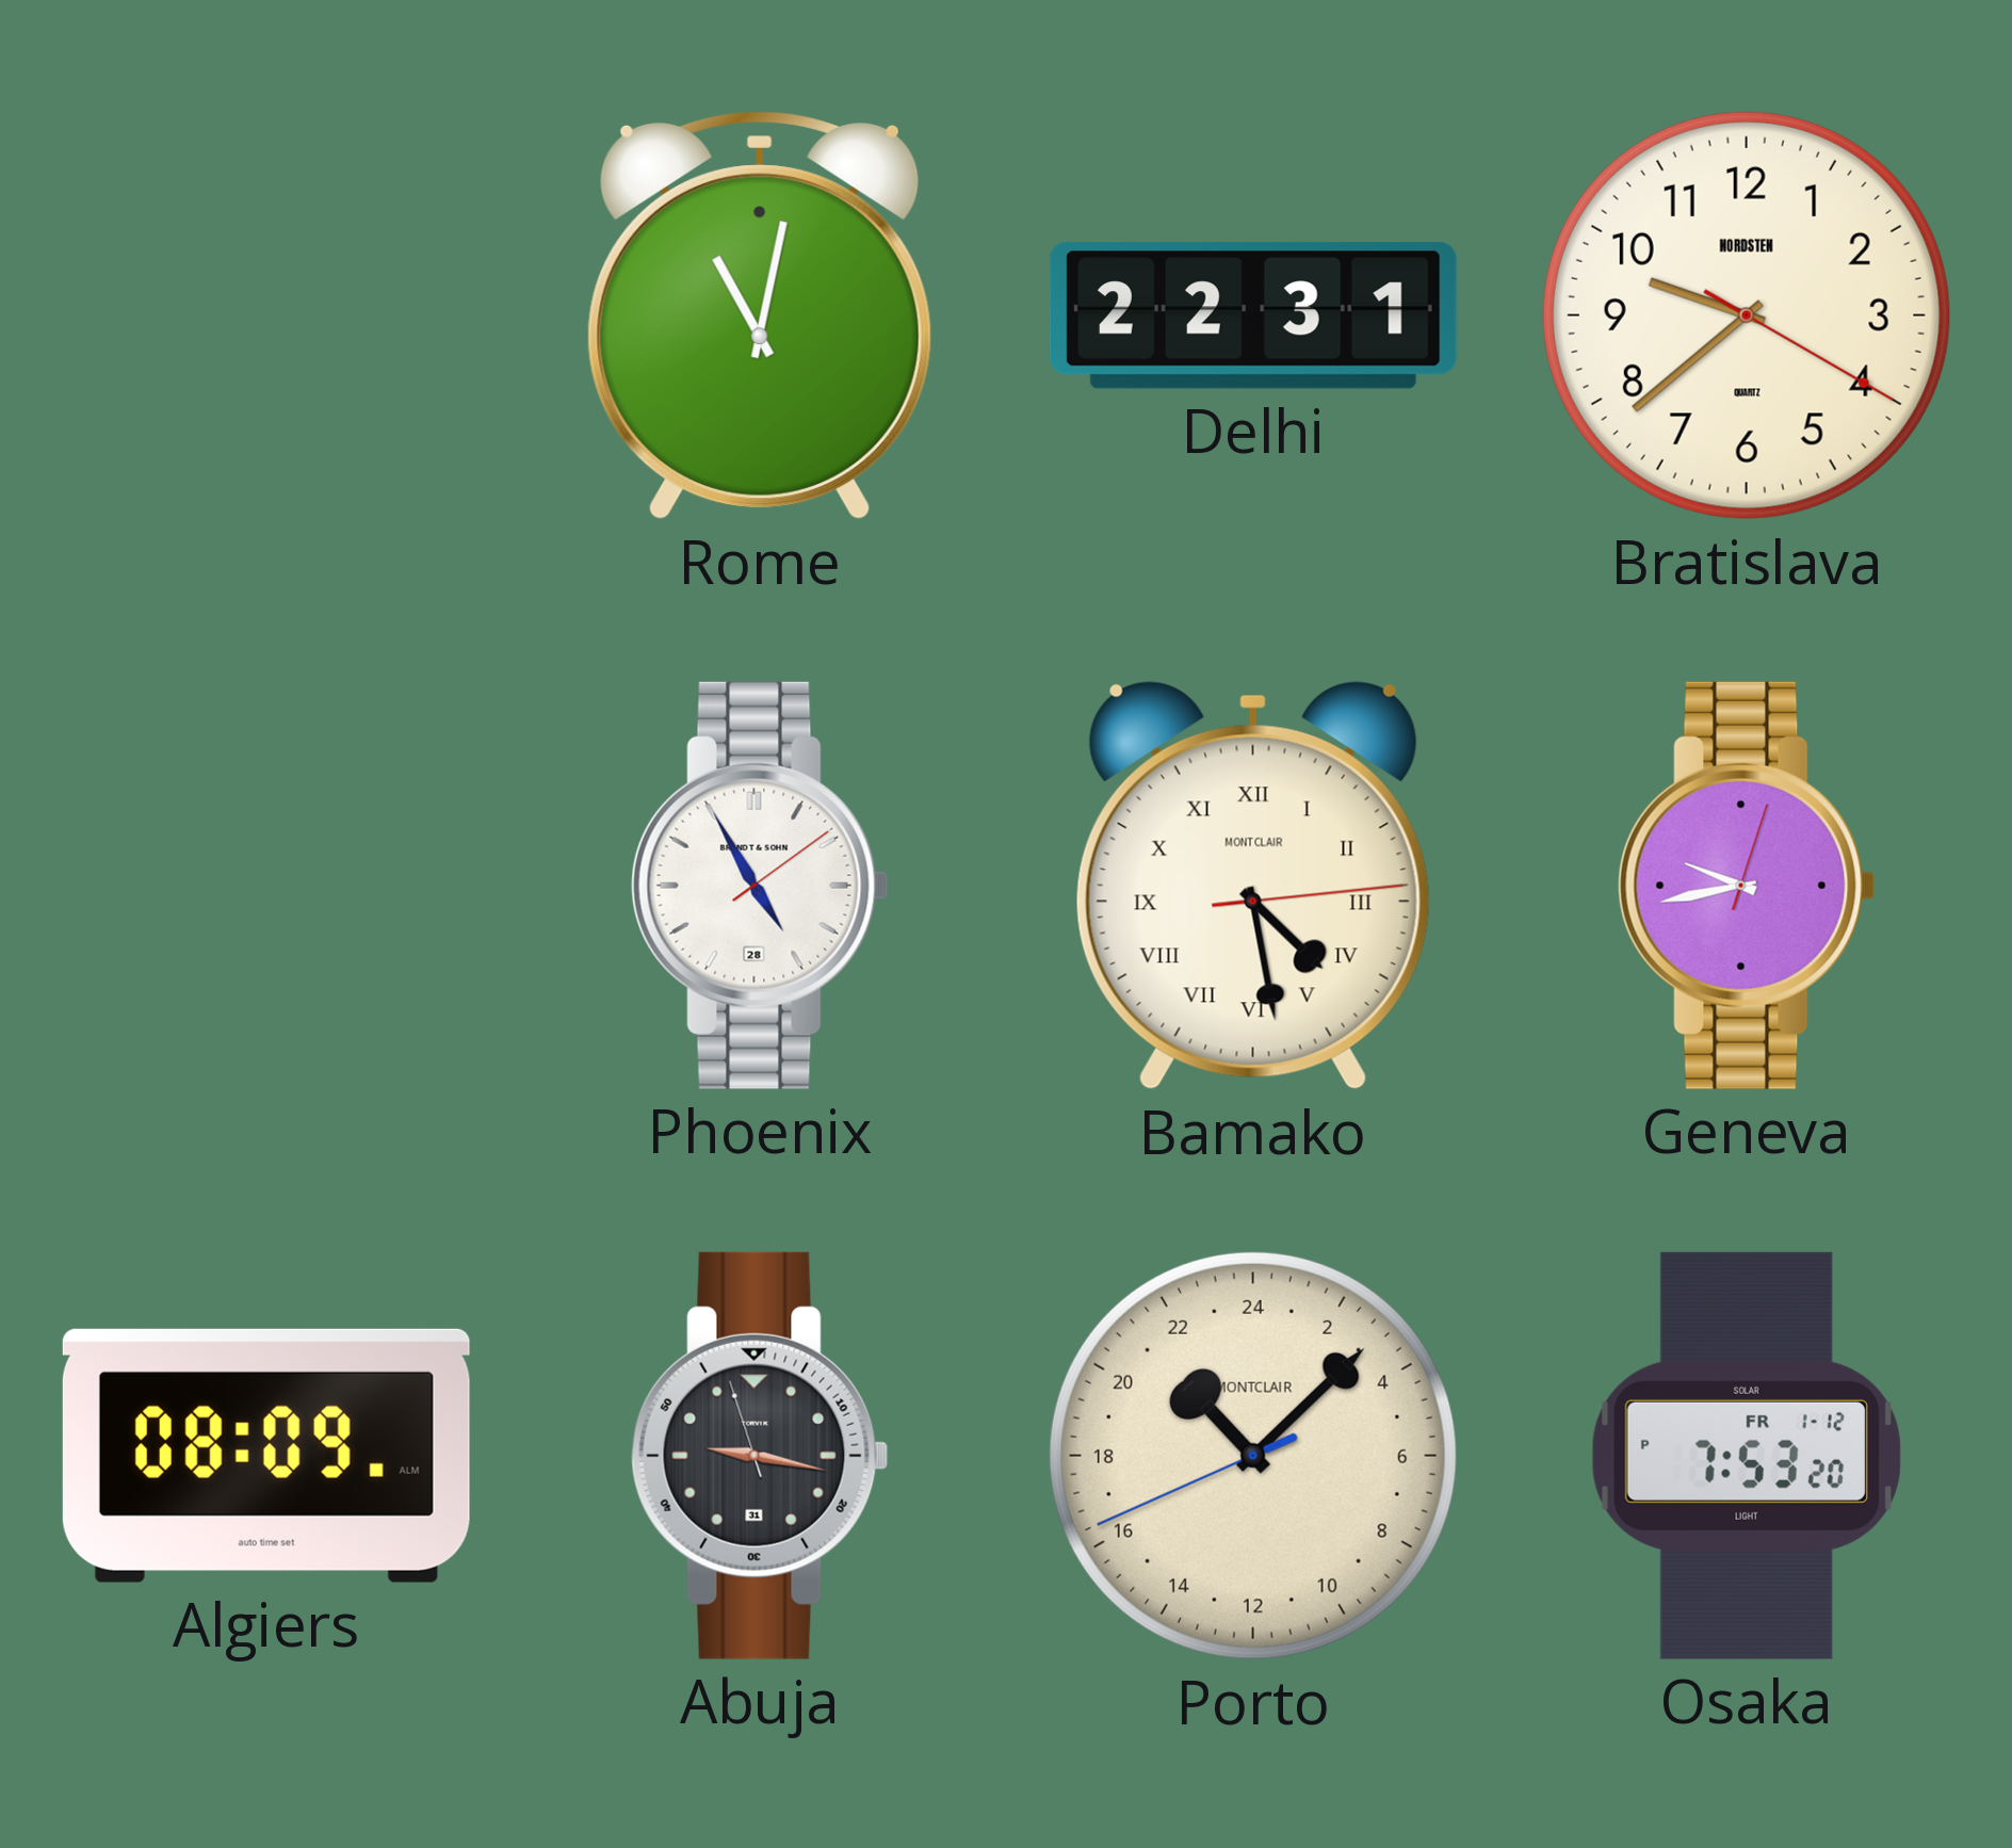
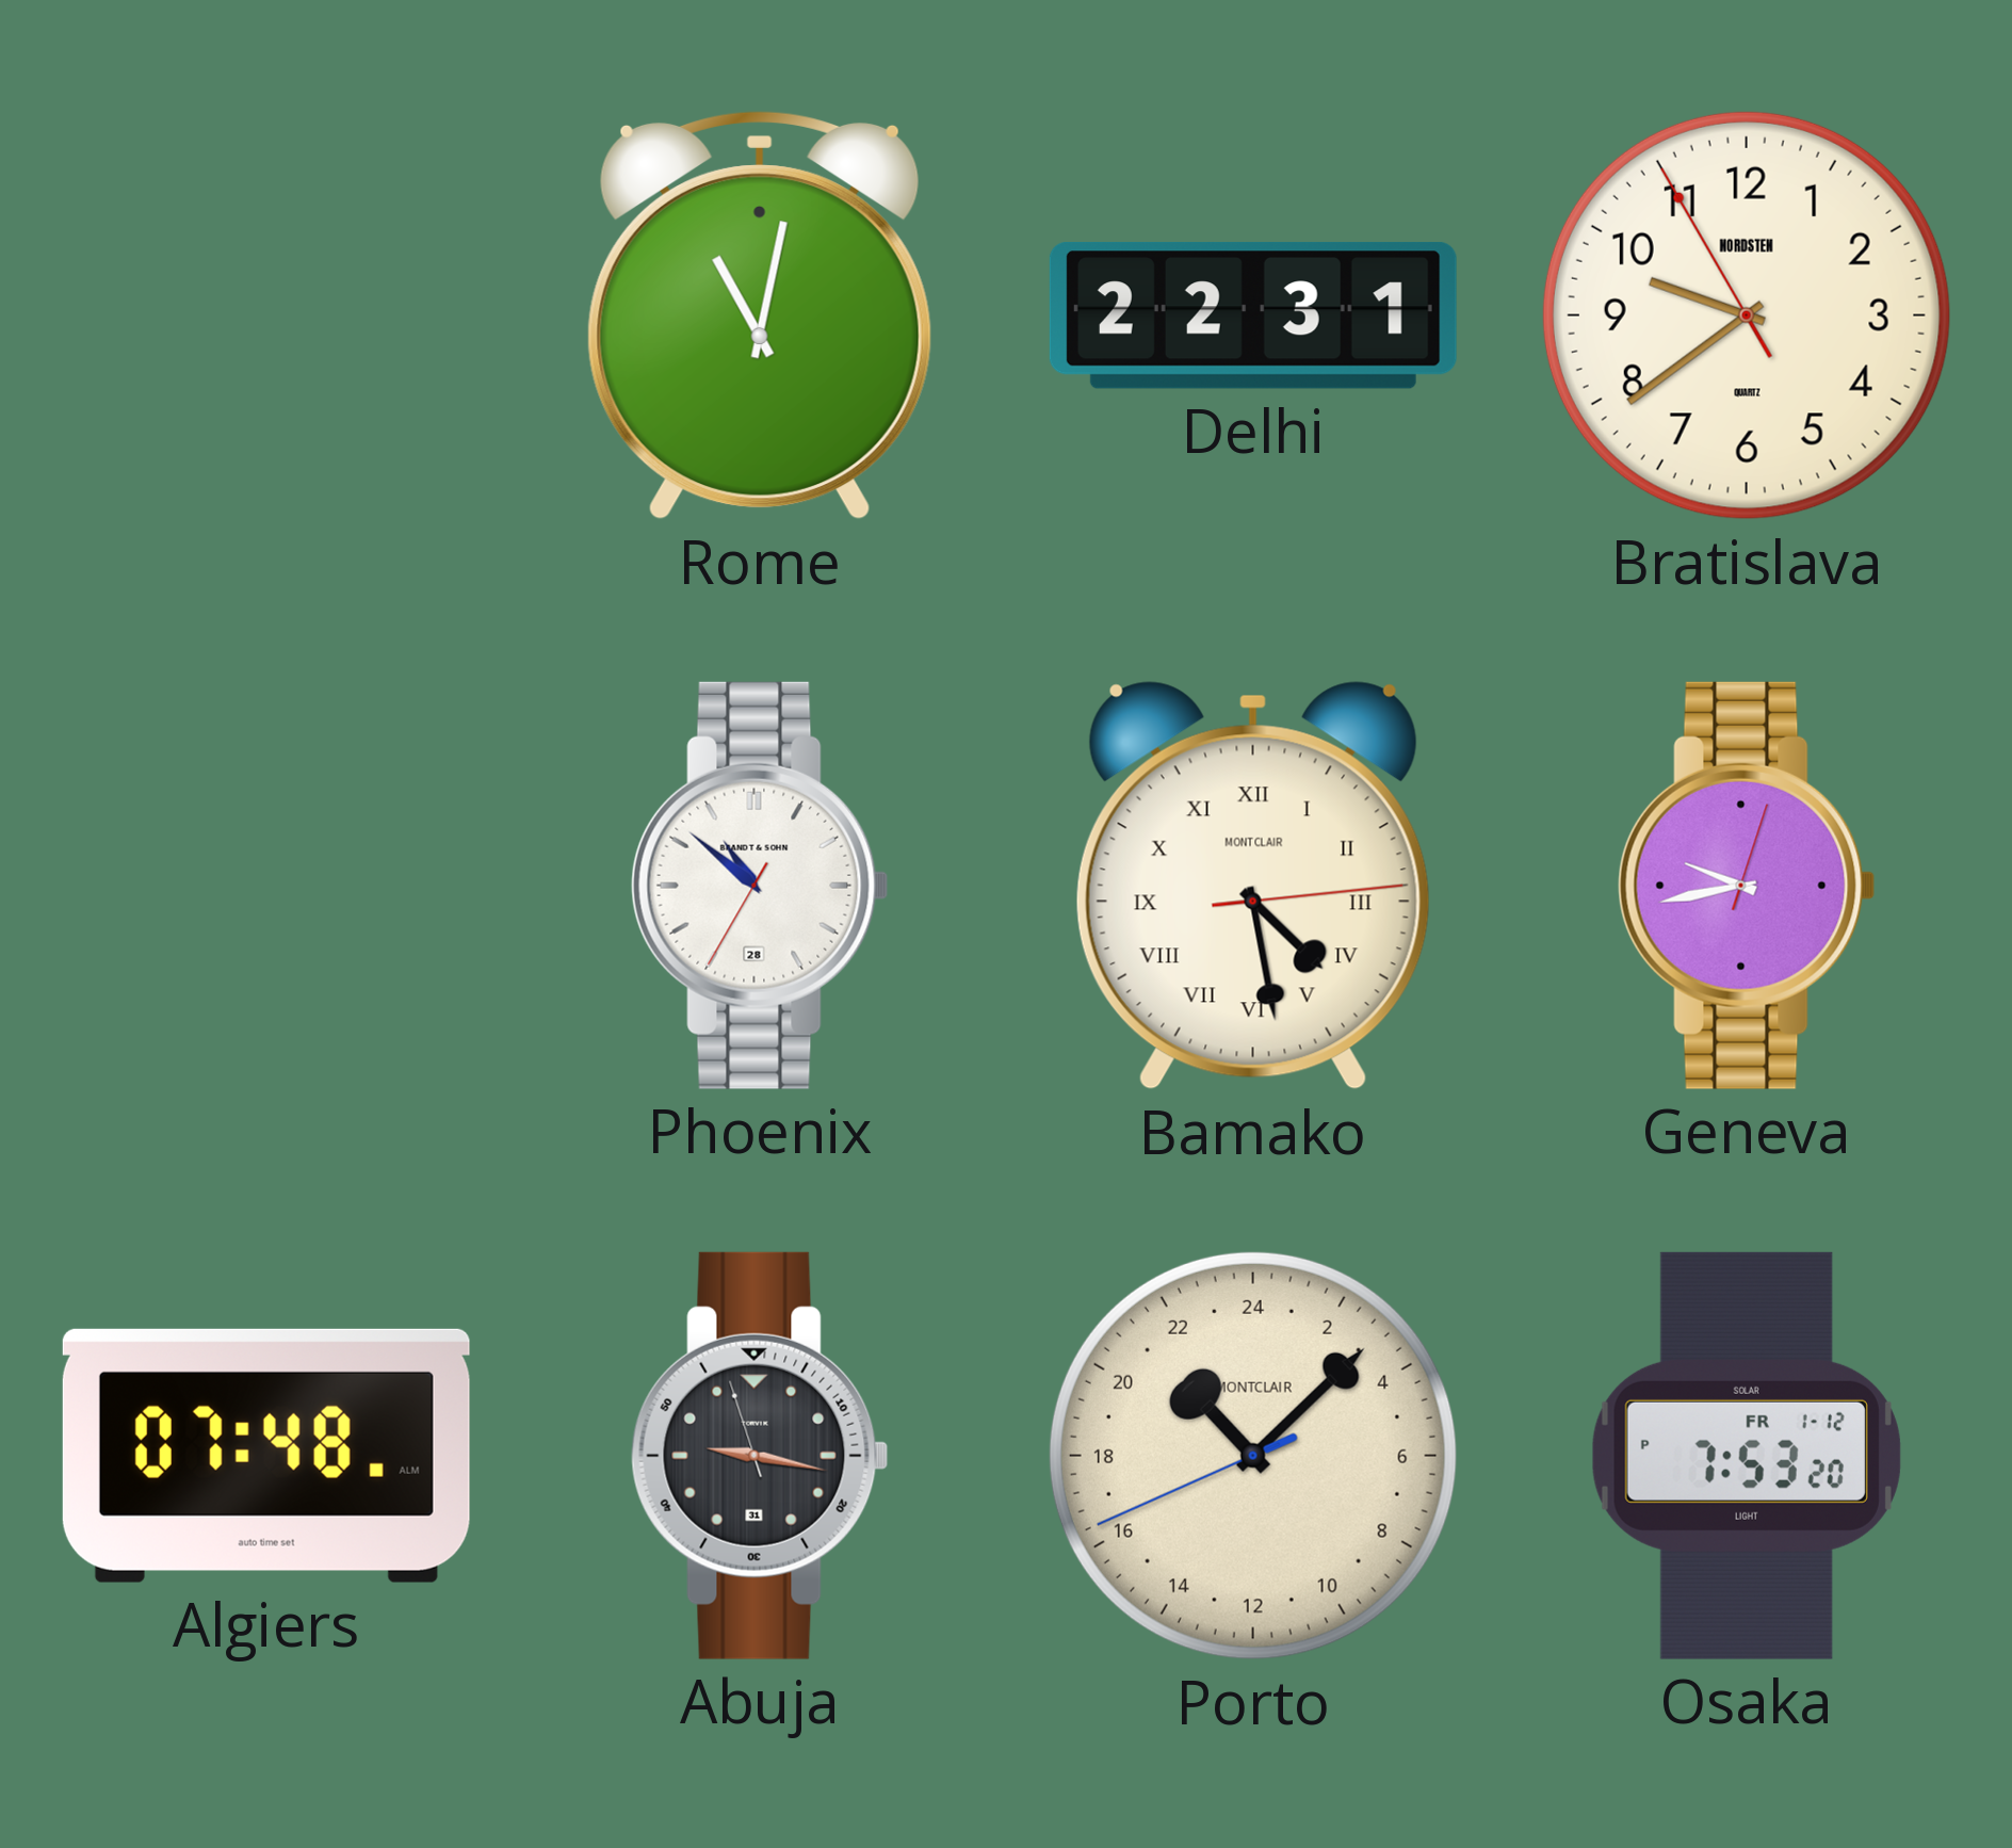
Bratislava: 9:38:20 -> 9:38:55
Phoenix: 4:55 -> 10:51
Algiers: 08:09 -> 07:48
